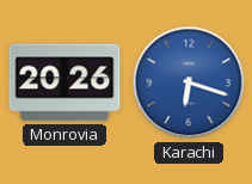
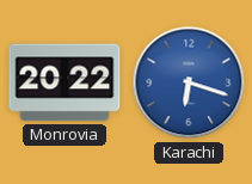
Monrovia: 20:26 -> 20:22
